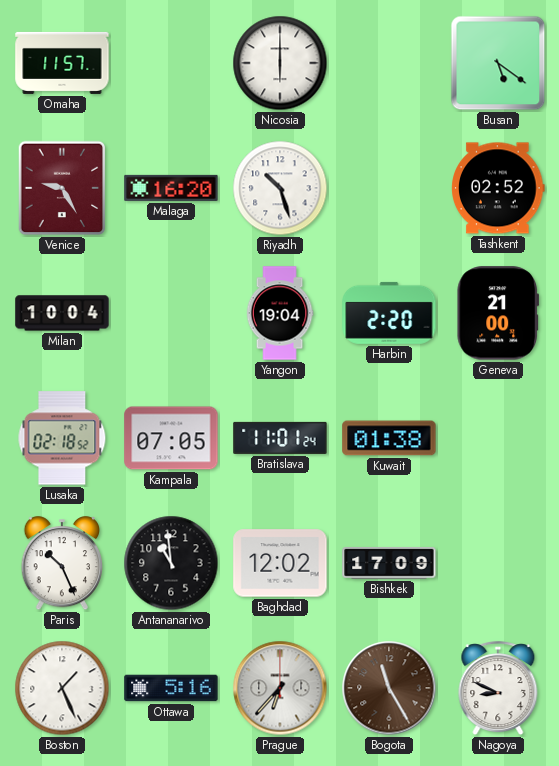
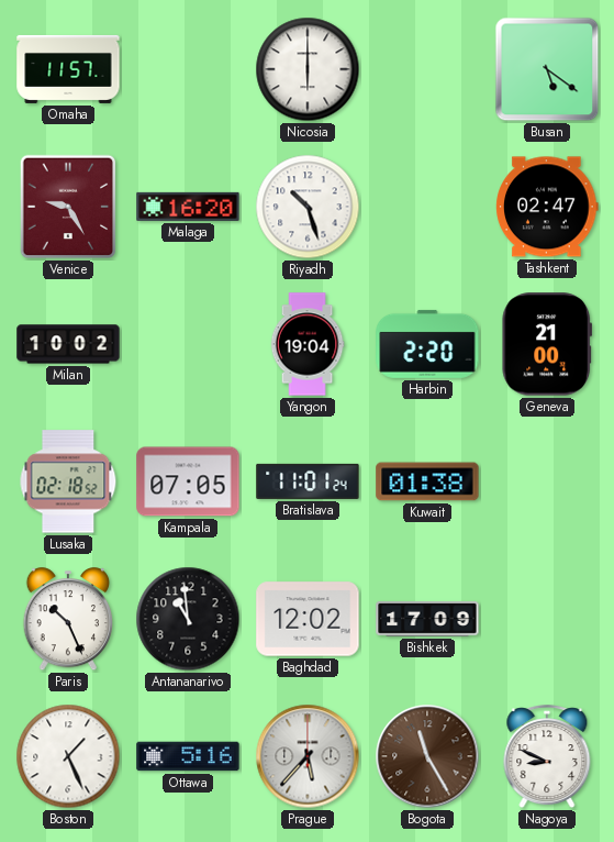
Tashkent: 02:52 -> 02:47
Milan: 10:04 -> 10:02
Prague: 6:37 -> 5:37
